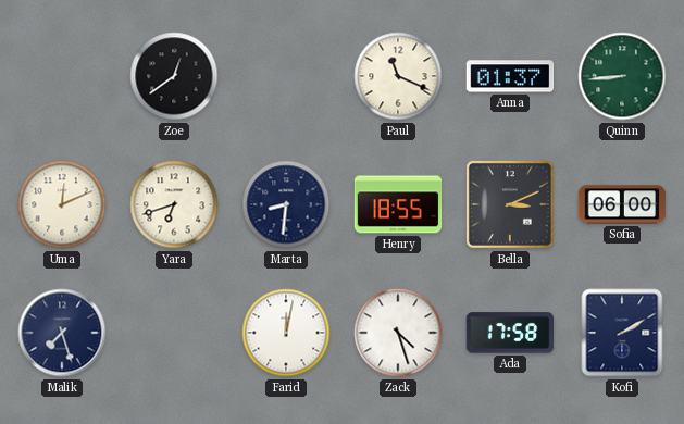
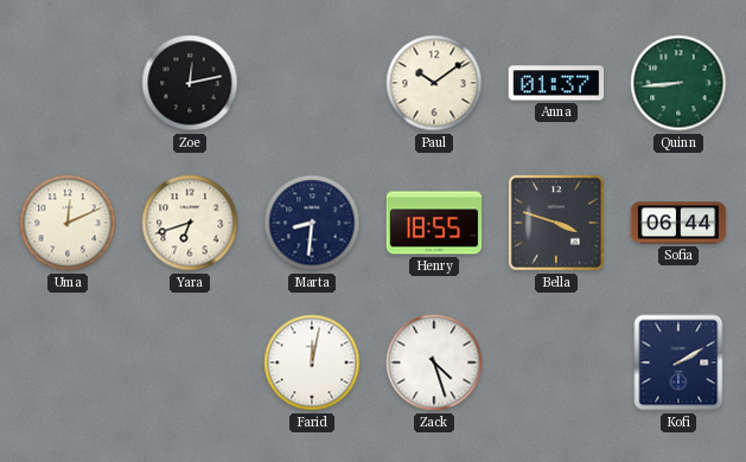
Zoe: 12:39 -> 12:13
Paul: 11:19 -> 10:09
Bella: 3:11 -> 3:48
Sofia: 06:00 -> 06:44
Malik: 7:27 -> none
Ada: 17:58 -> none
